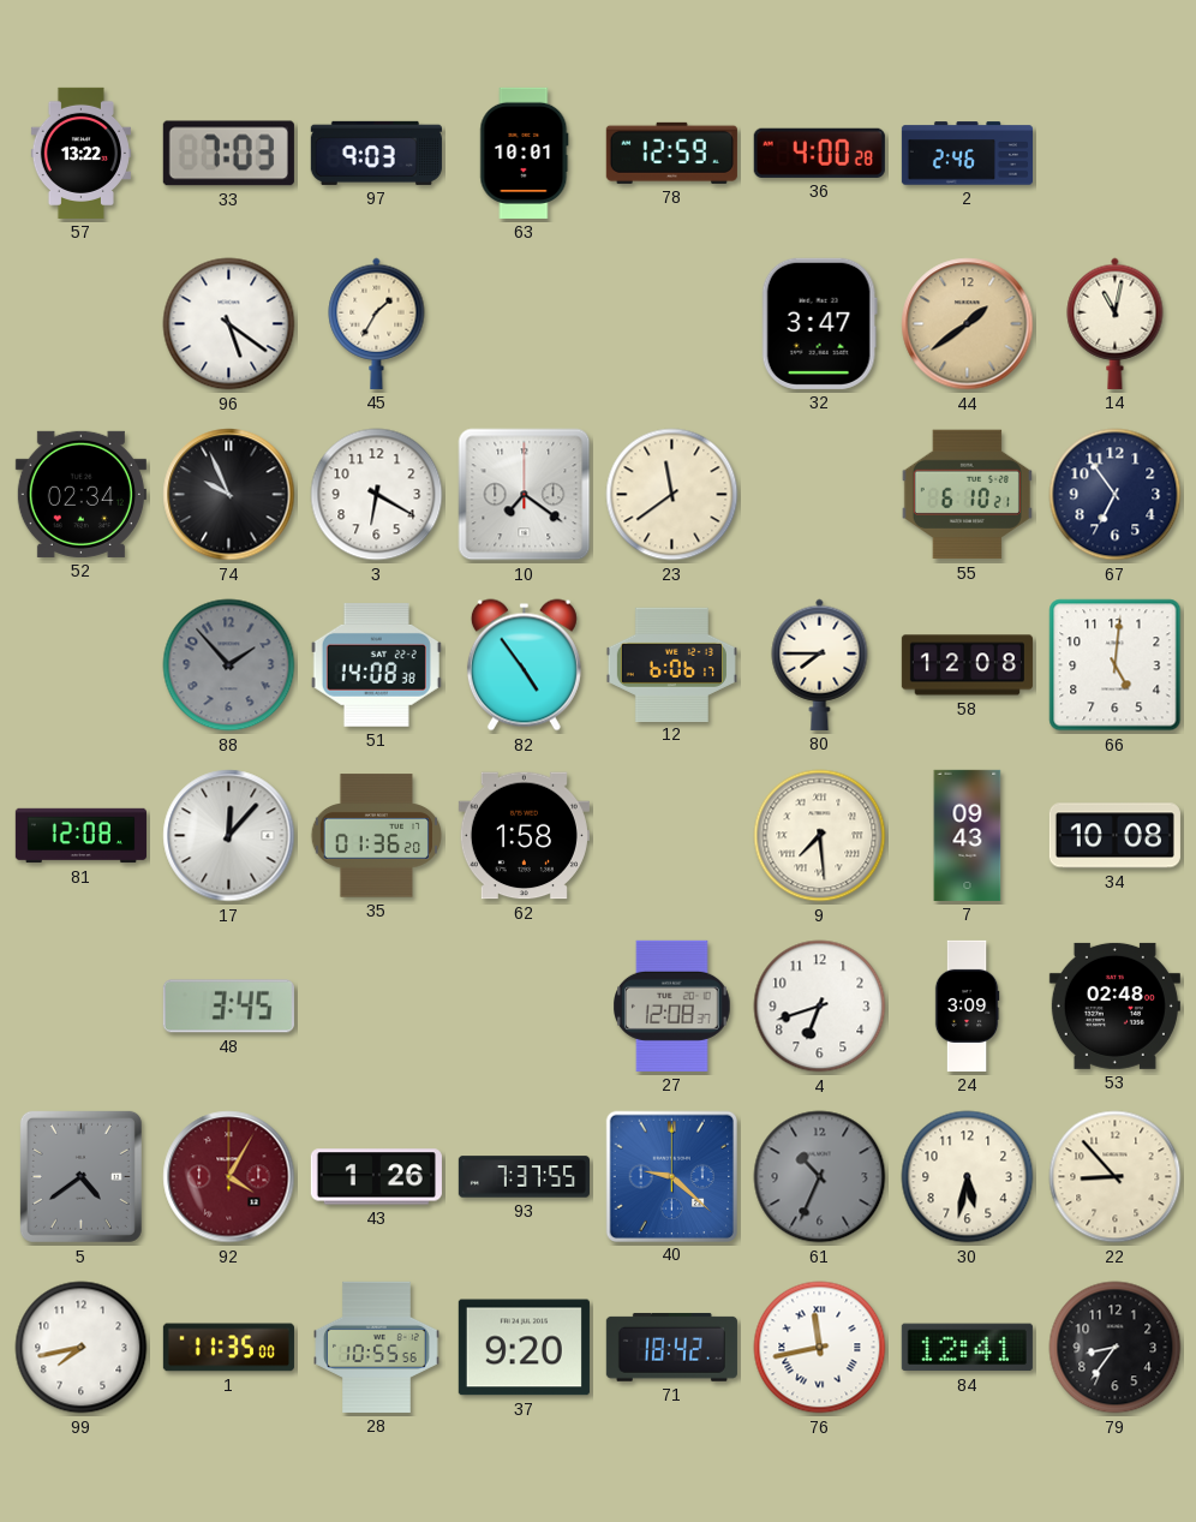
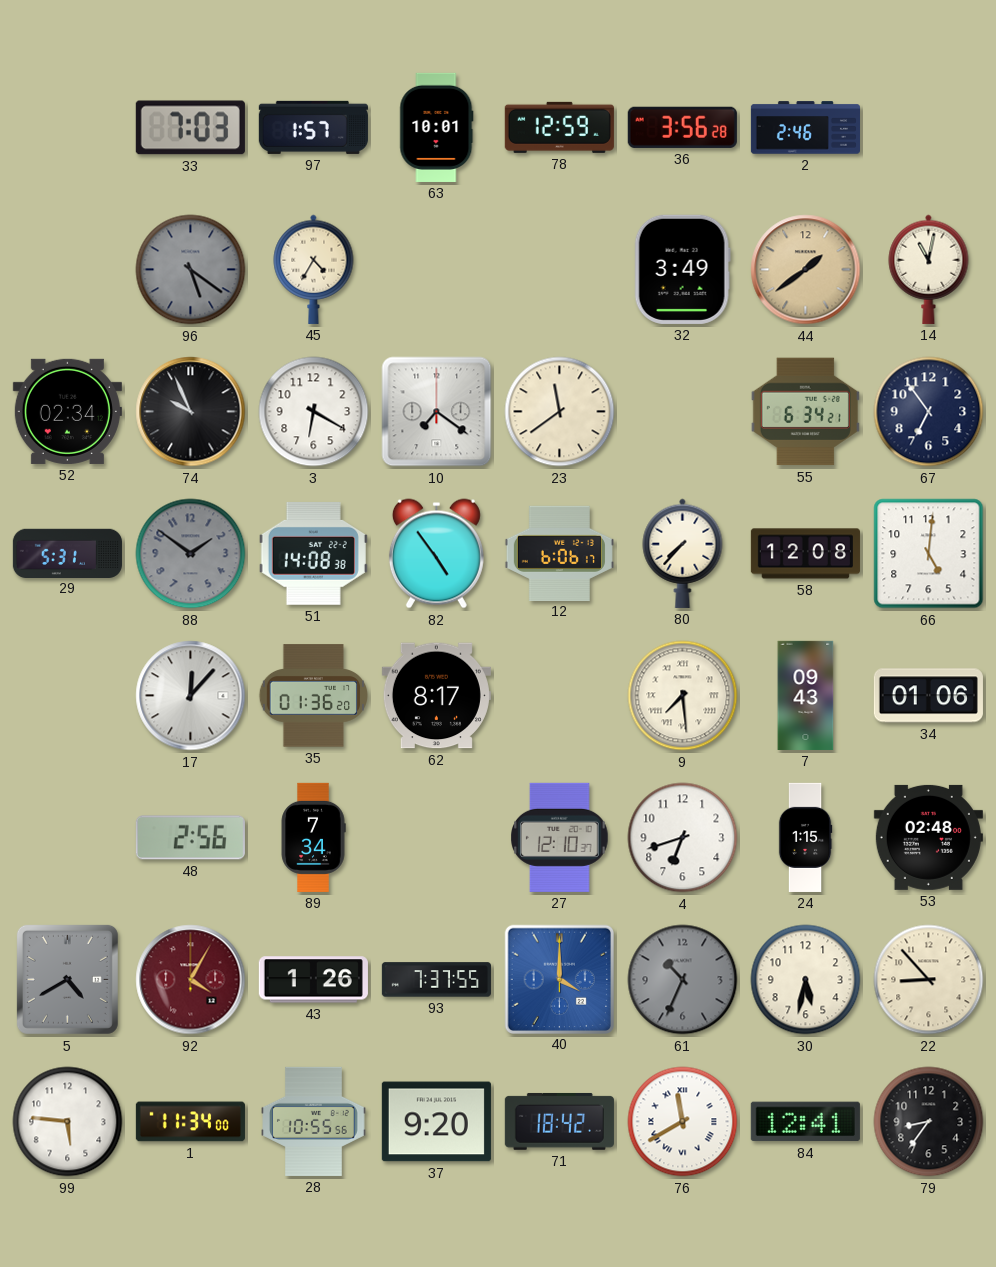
57: 13:22 -> none
97: 9:03 -> 1:57
36: 4:00 -> 3:56
96 dial: white -> grey
45: 1:35 -> 4:35
32: 3:47 -> 3:49
55: 6:10 -> 6:34
29: none -> 5:31
88: 1:53 -> 1:51
80: 7:45 -> 7:37
81: 12:08 -> none
62: 1:58 -> 8:17
34: 10:08 -> 01:06
48: 3:45 -> 2:56
89: none -> 7:34
27: 12:08 -> 12:10
24: 3:09 -> 1:15
5: 4:39 -> 4:40
40: 9:22 -> 4:00
99: 7:43 -> 5:46
1: 11:35 -> 11:34
76: 11:43 -> 11:40
